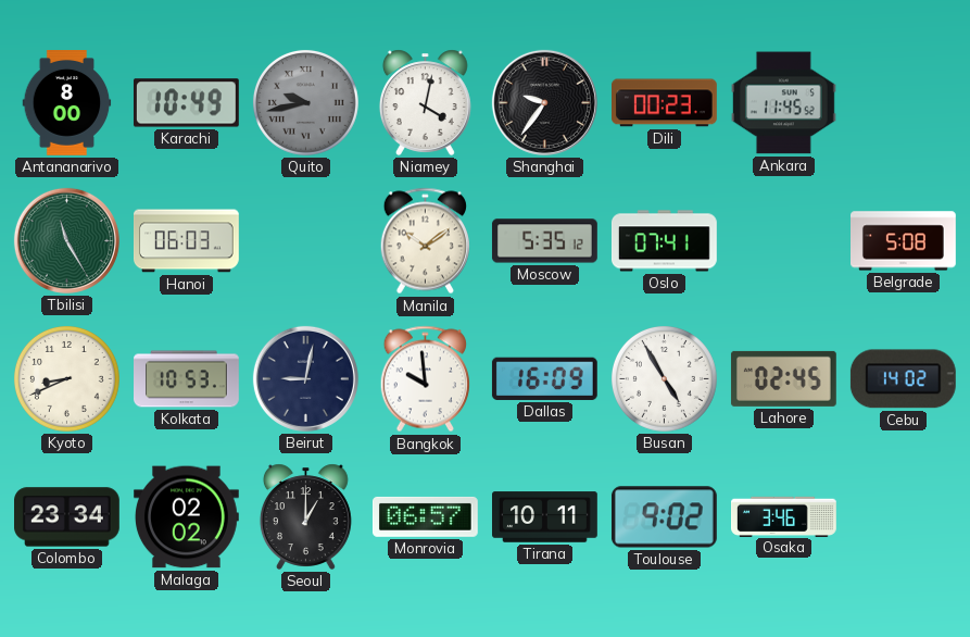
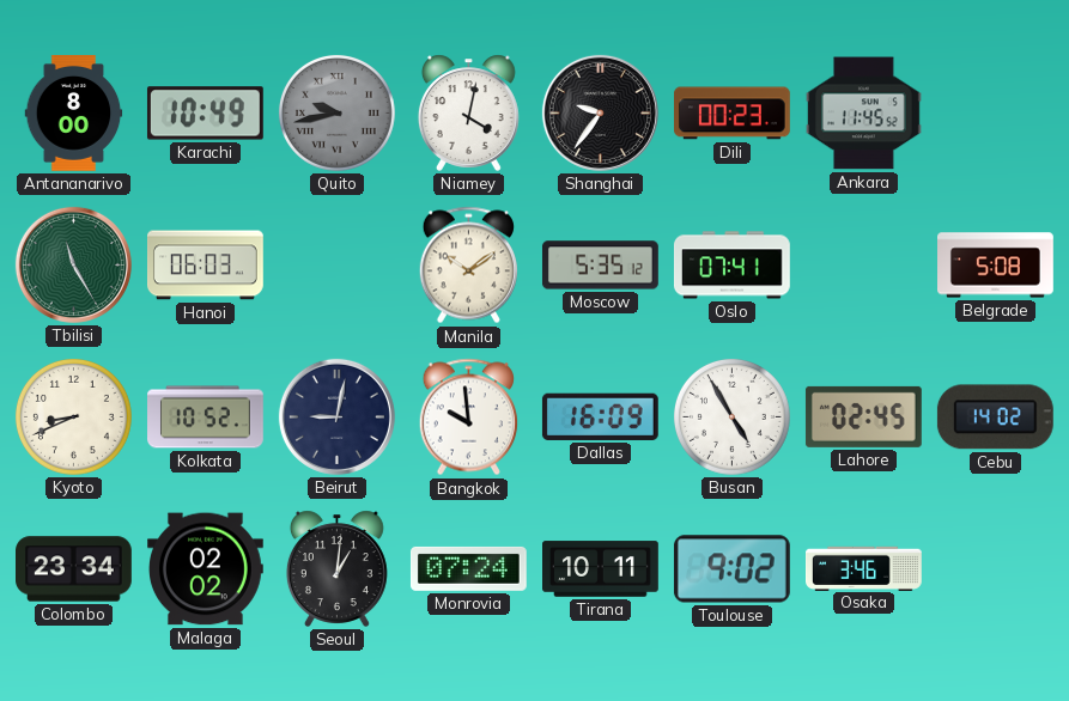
Kolkata: 10:53 -> 10:52
Seoul: 1:00 -> 1:01
Monrovia: 06:57 -> 07:24
